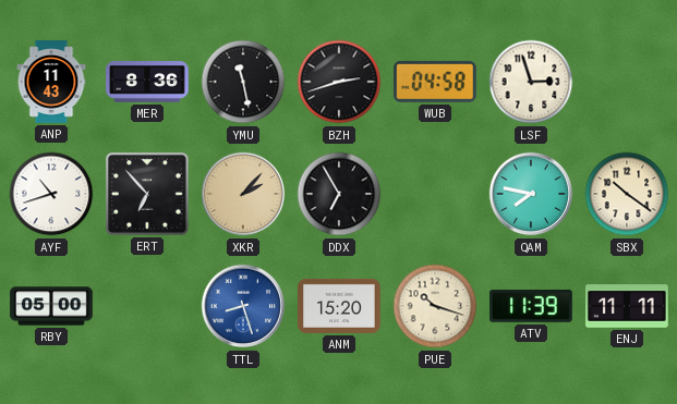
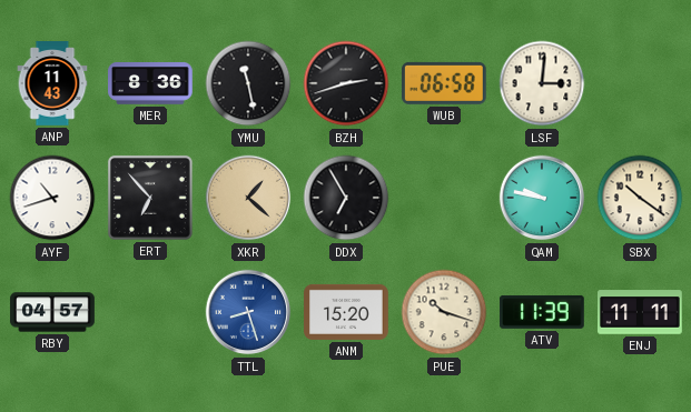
WUB: 04:58 -> 06:58
LSF: 2:57 -> 3:01
XKR: 2:07 -> 1:22
QAM: 7:47 -> 9:47
RBY: 05:00 -> 04:57
